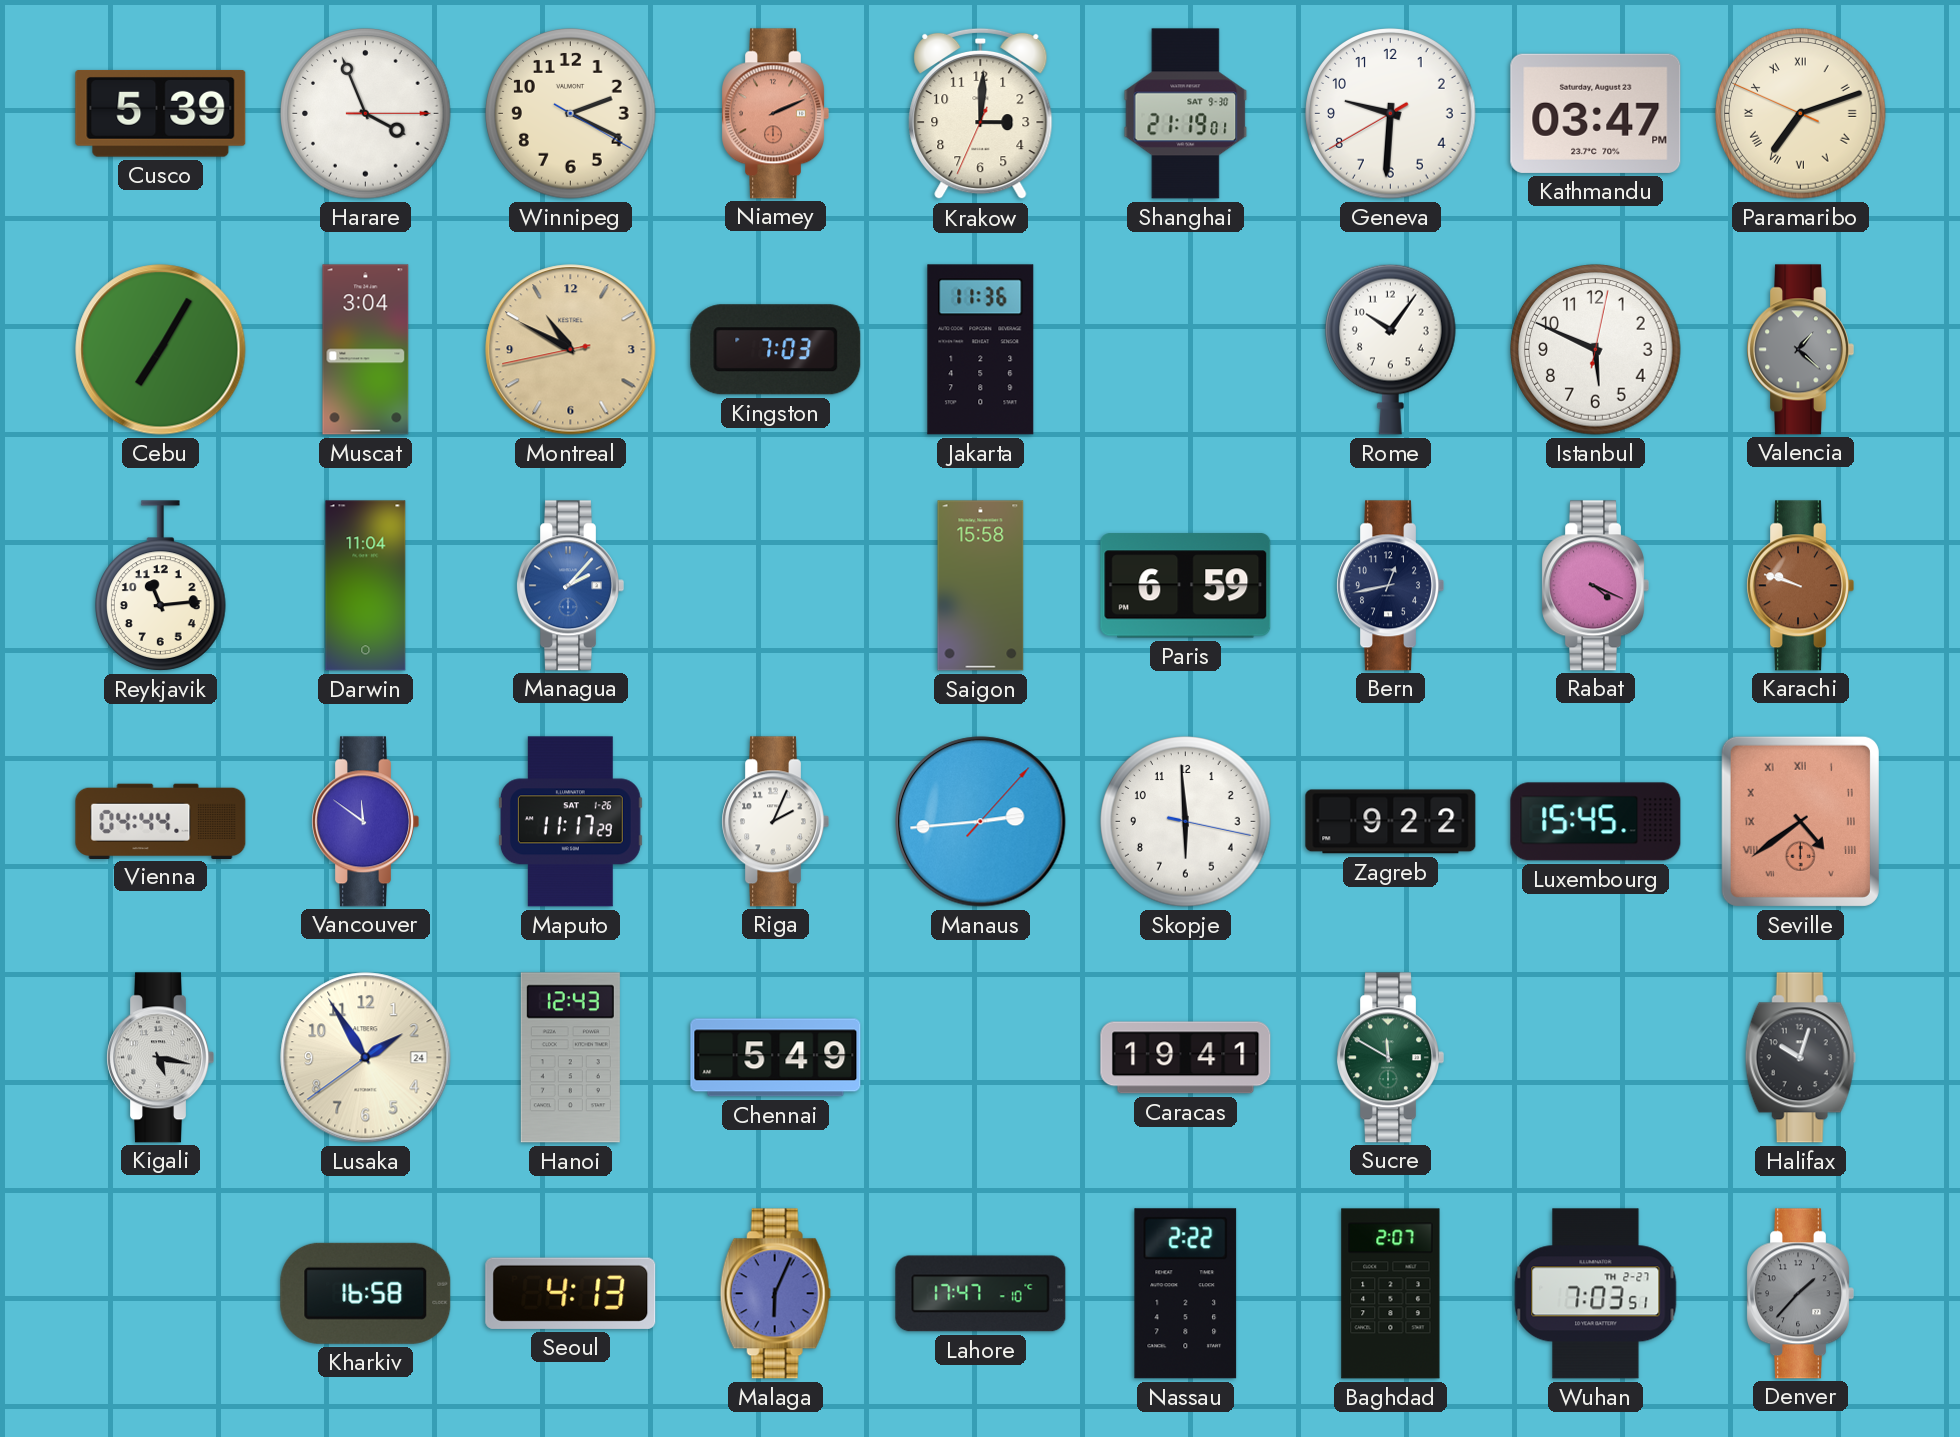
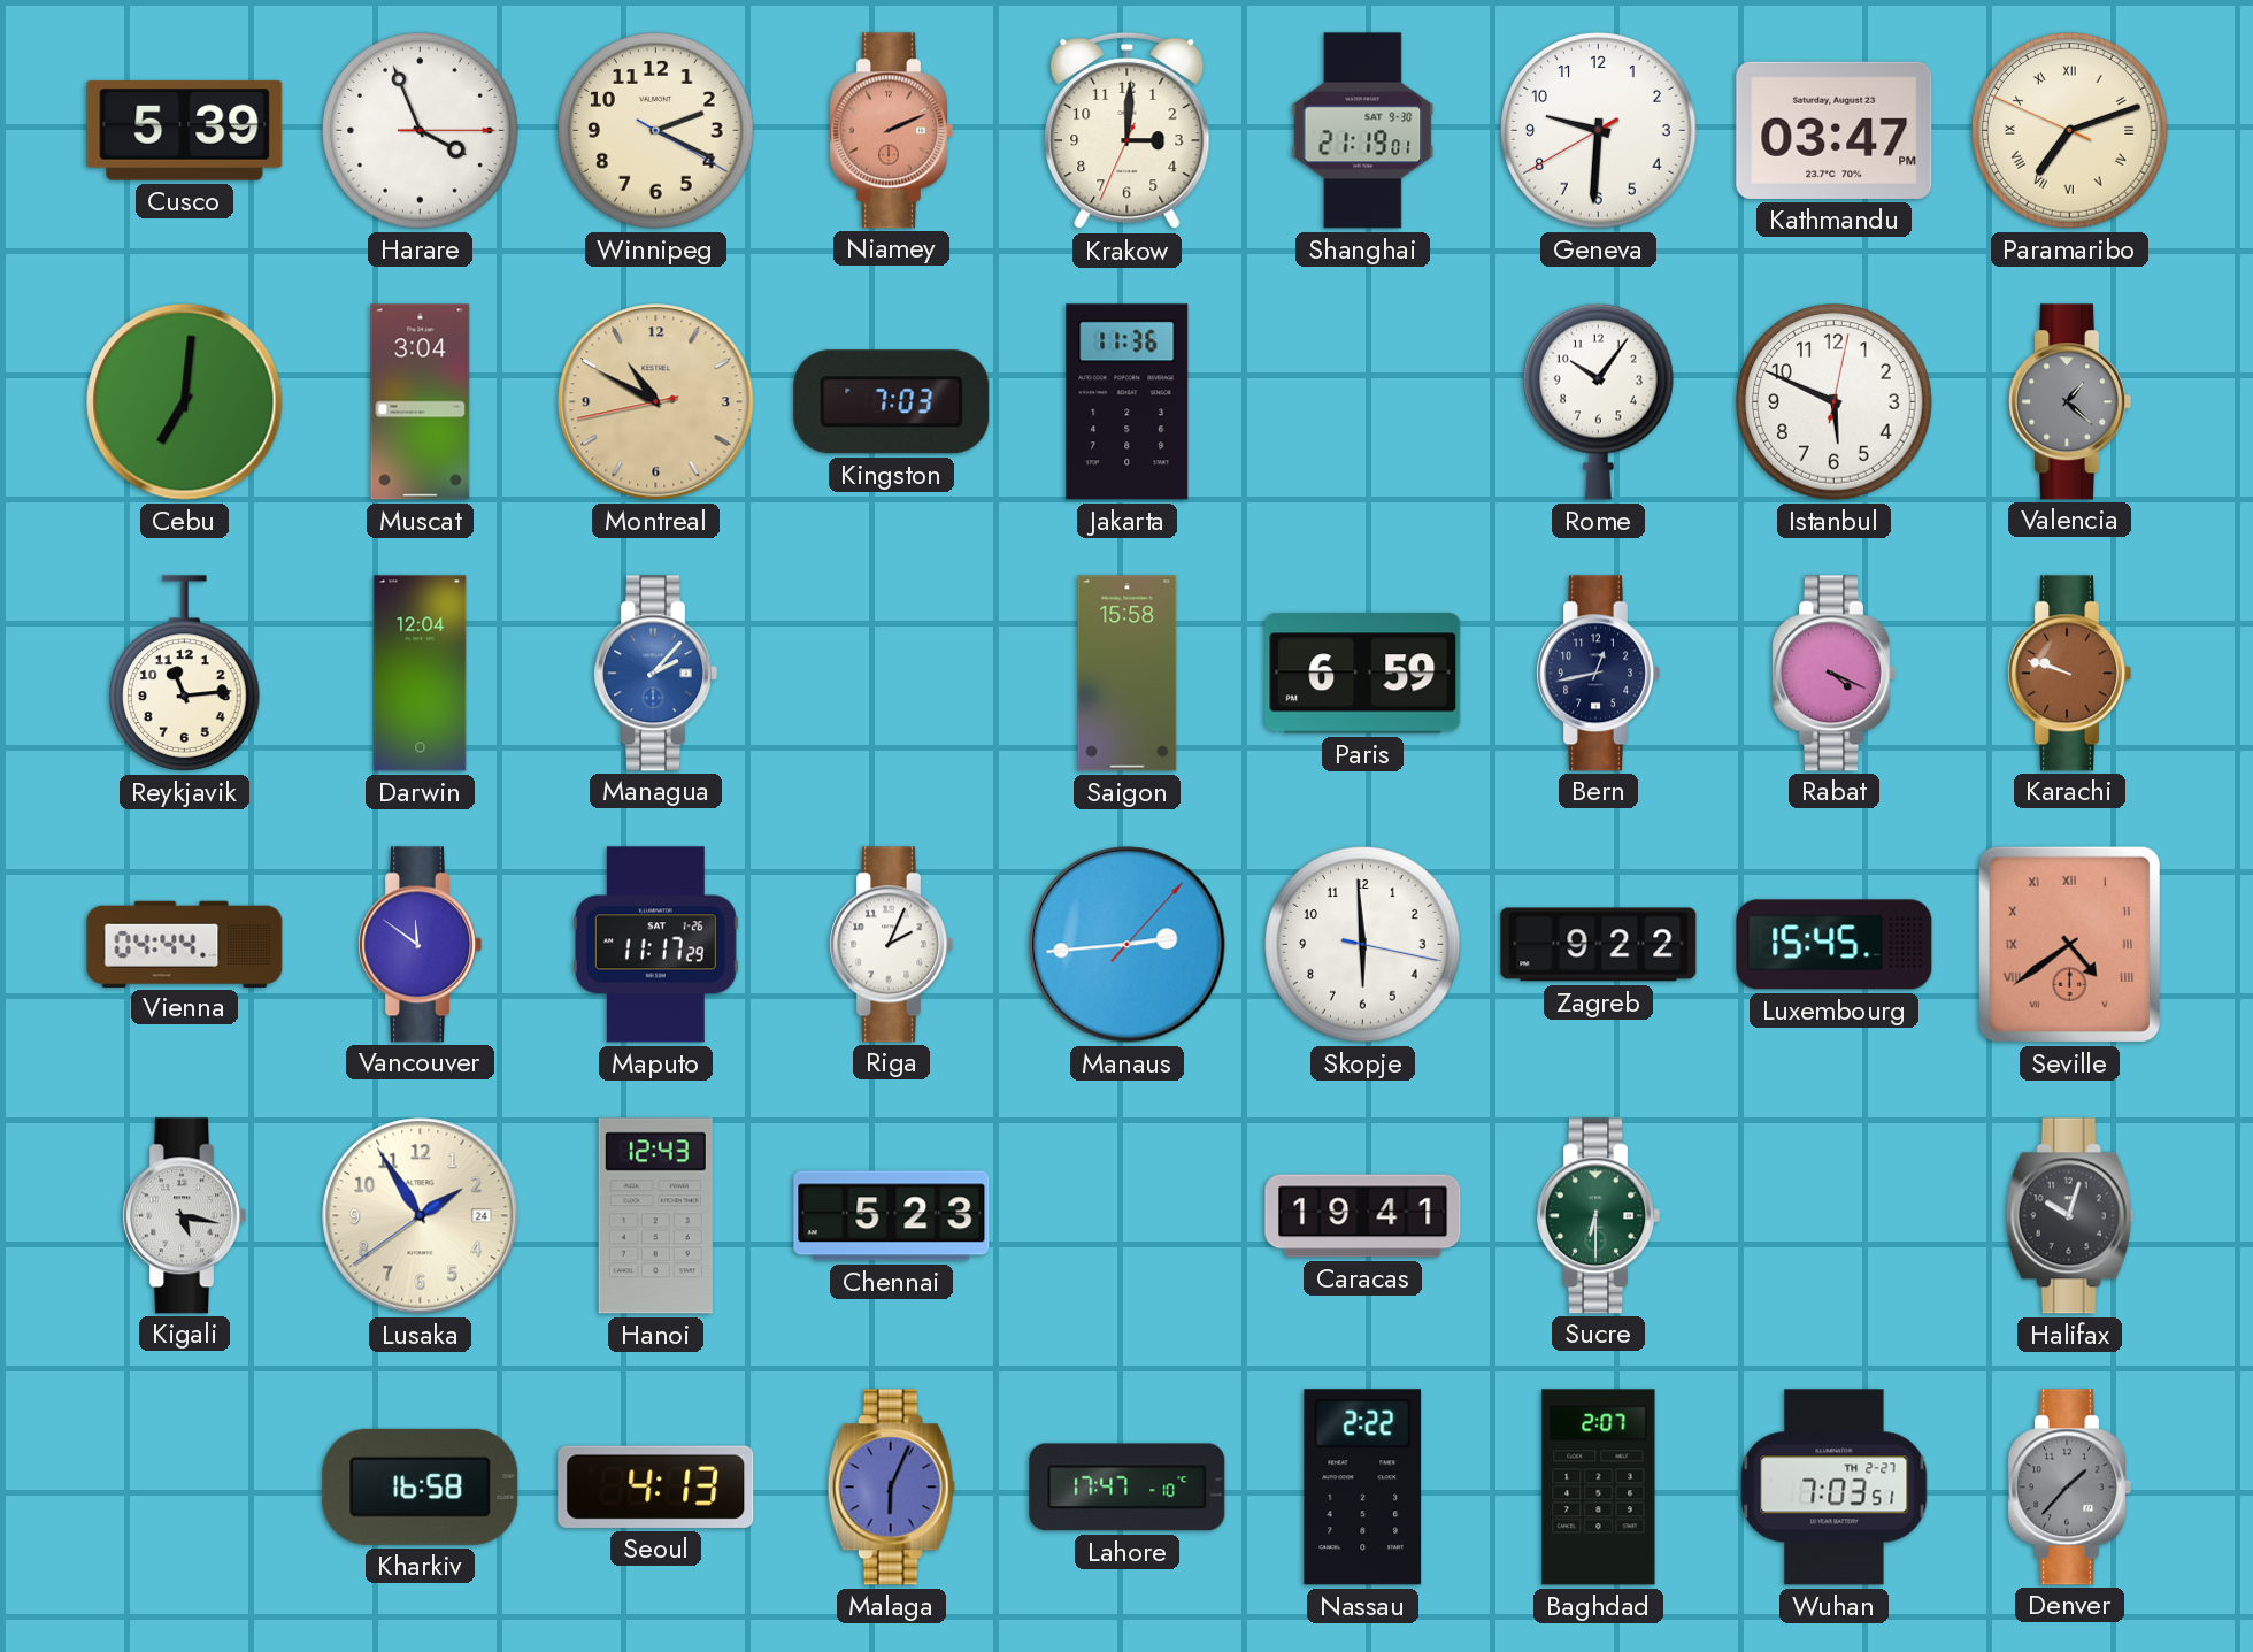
Cebu: 7:05 -> 7:01
Darwin: 11:04 -> 12:04
Chennai: 5:49 -> 5:23
Sucre: 11:50 -> 6:30
